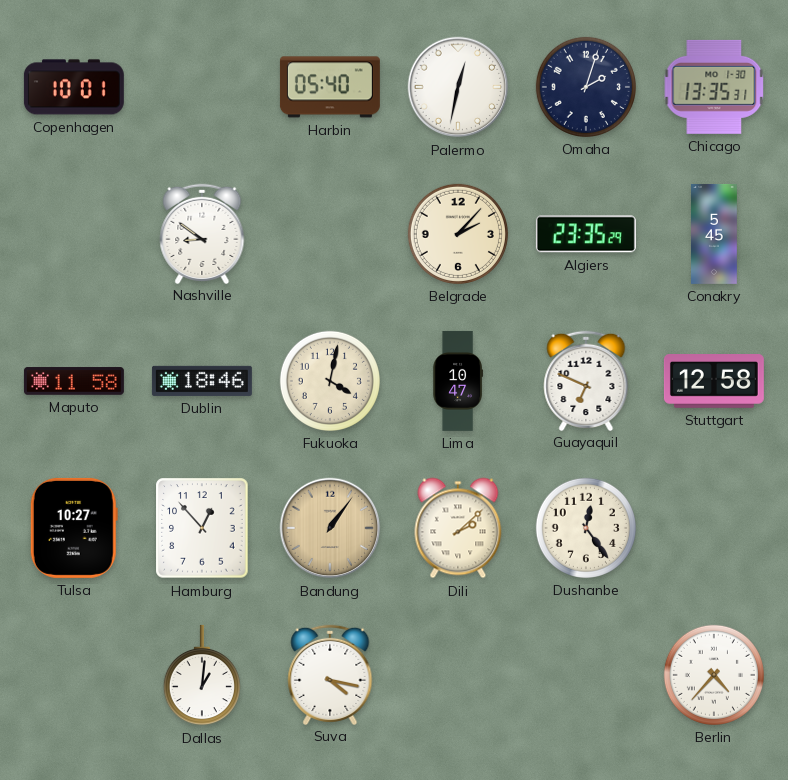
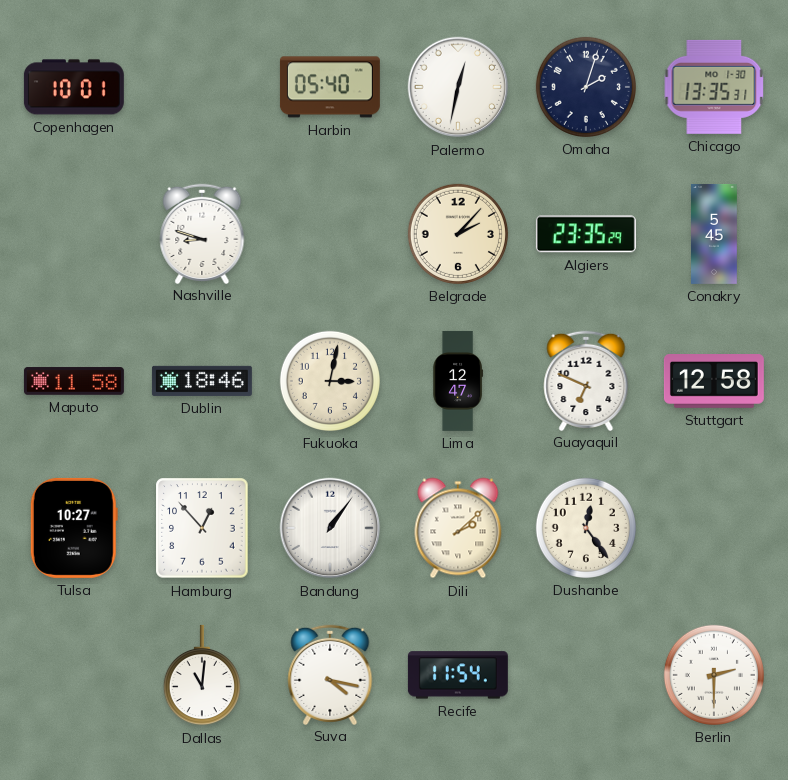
Nashville: 8:51 -> 8:48
Fukuoka: 4:02 -> 3:02
Lima: 10:47 -> 12:47
Bandung dial: champagne -> white
Dallas: 1:01 -> 11:01
Recife: none -> 11:54
Berlin: 4:37 -> 2:30
